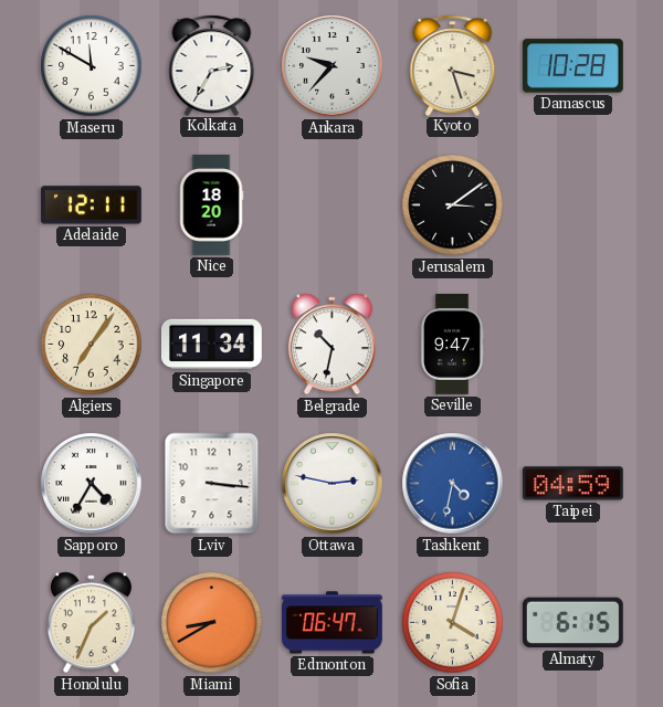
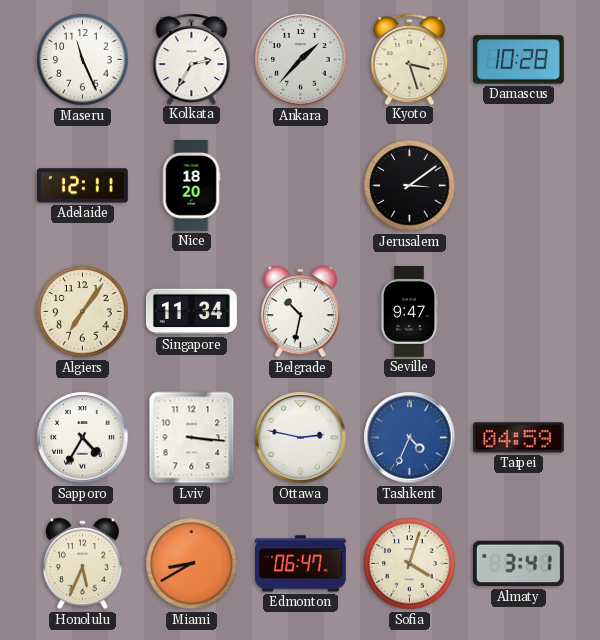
Maseru: 11:50 -> 11:26
Ankara: 9:37 -> 1:37
Tashkent: 4:32 -> 4:34
Honolulu: 1:34 -> 5:34
Almaty: 6:15 -> 3:41
